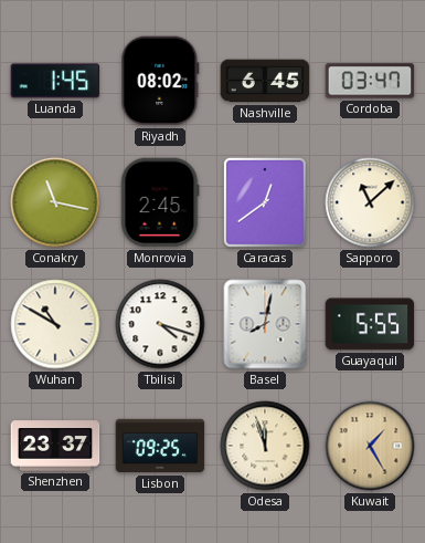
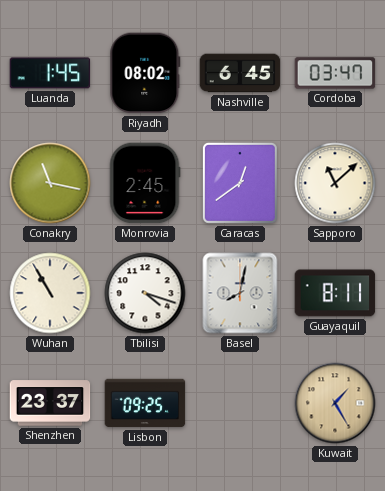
Wuhan: 10:50 -> 10:55
Guayaquil: 5:55 -> 8:11
Odesa: 11:57 -> none
